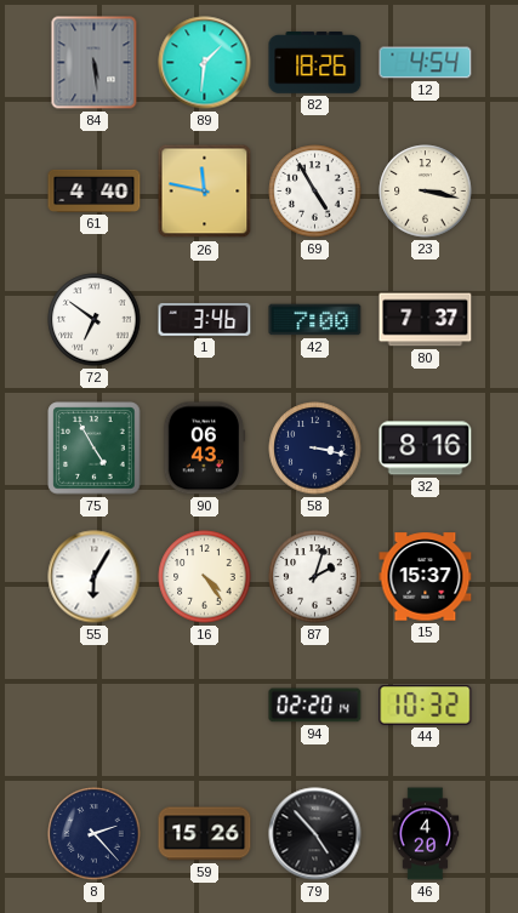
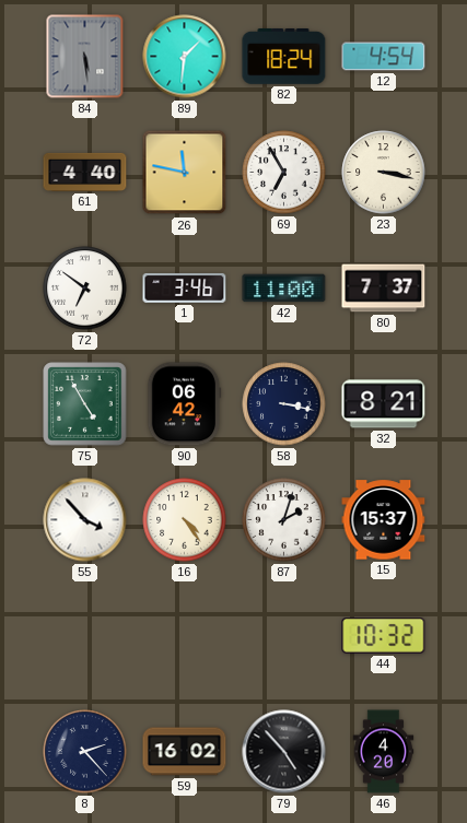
82: 18:26 -> 18:24
69: 4:55 -> 6:55
42: 7:00 -> 11:00
90: 06:43 -> 06:42
32: 8:16 -> 8:21
55: 6:05 -> 3:53
94: 02:20 -> none
59: 15:26 -> 16:02
